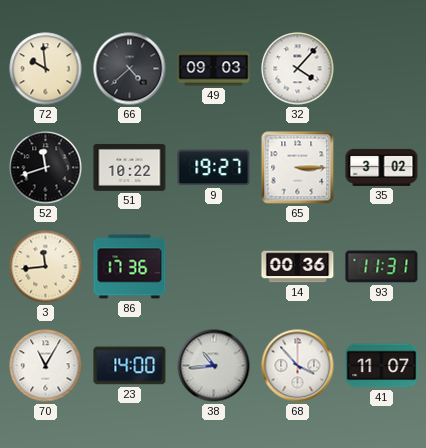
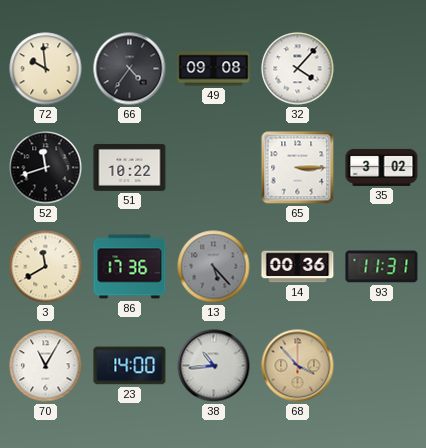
66: 4:38 -> 4:36
49: 09:03 -> 09:08
9: 19:27 -> none
3: 11:44 -> 11:40
13: none -> 5:23
68 dial: white -> champagne
41: 11:07 -> none
